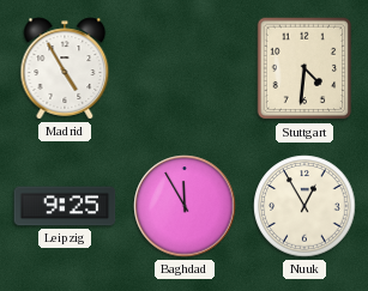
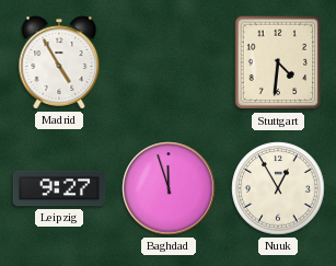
Leipzig: 9:25 -> 9:27
Baghdad: 11:55 -> 11:57
